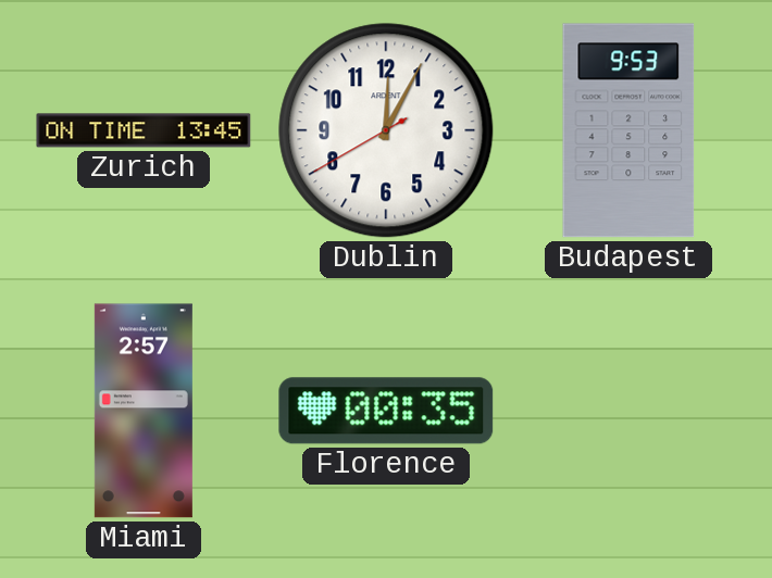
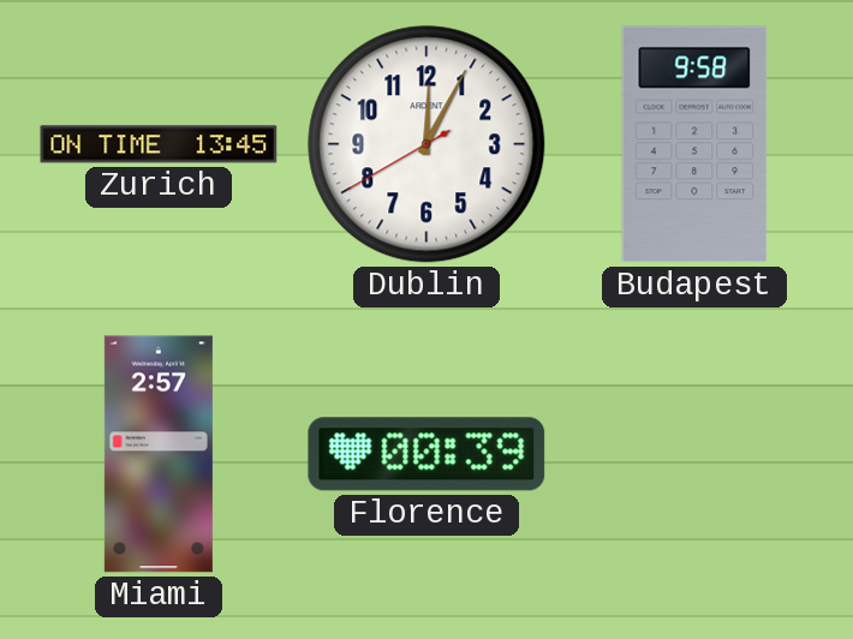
Budapest: 9:53 -> 9:58
Florence: 00:35 -> 00:39
